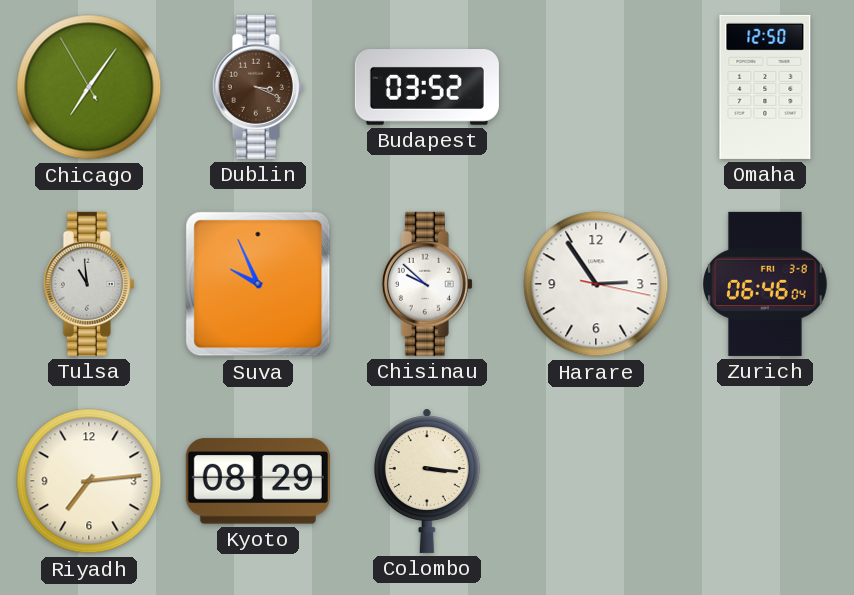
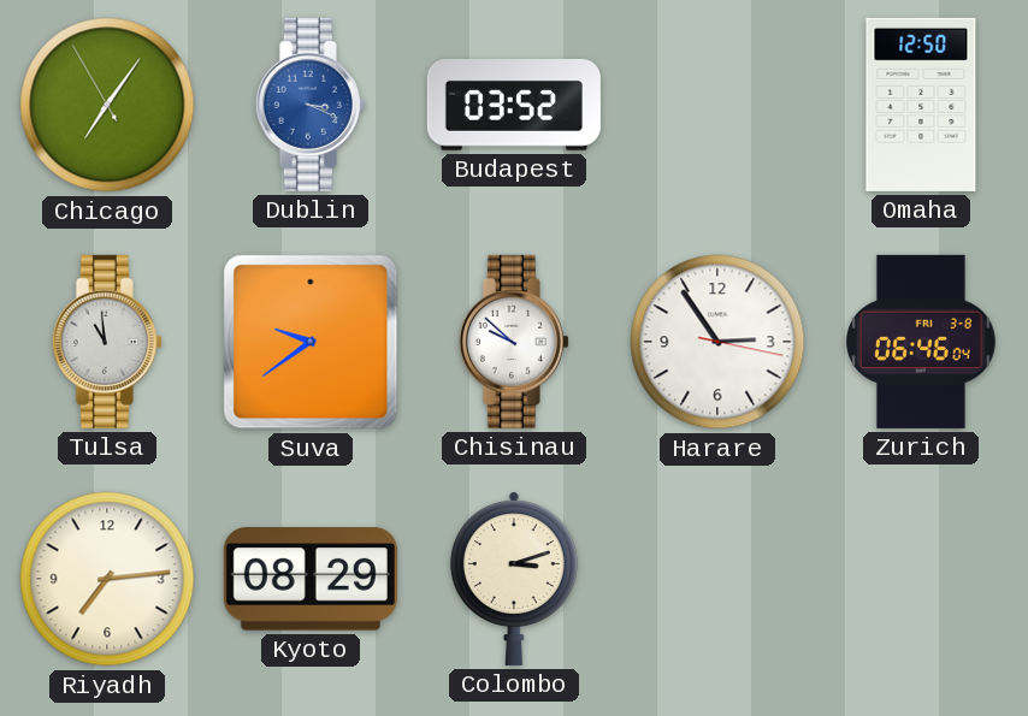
Dublin dial: brown -> blue
Suva: 9:56 -> 9:39
Colombo: 3:16 -> 3:12
